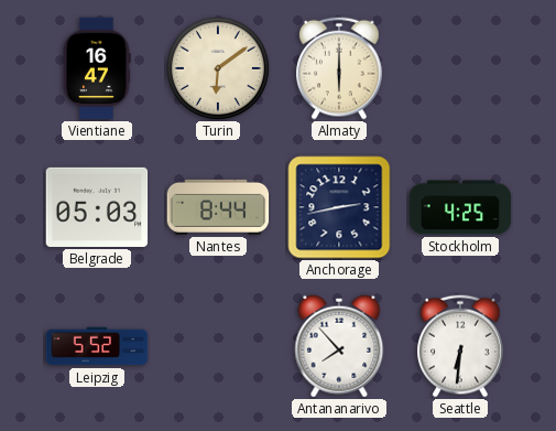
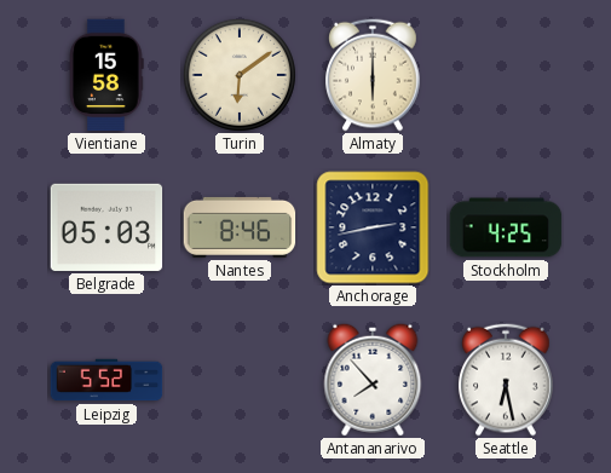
Vientiane: 16:47 -> 15:58
Nantes: 8:44 -> 8:46
Seattle: 6:31 -> 6:28
